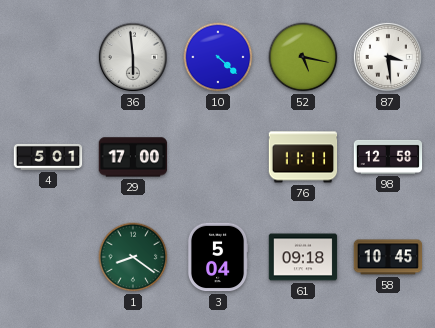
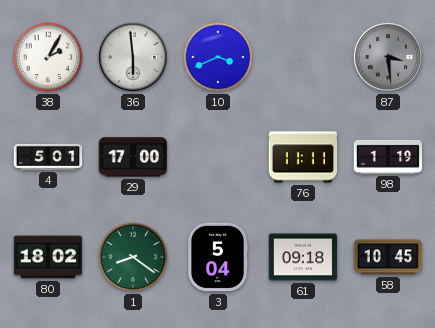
38: none -> 2:05
10: 4:22 -> 3:41
52: 5:17 -> none
87 dial: white -> grey
98: 12:58 -> 1:19
80: none -> 18:02
